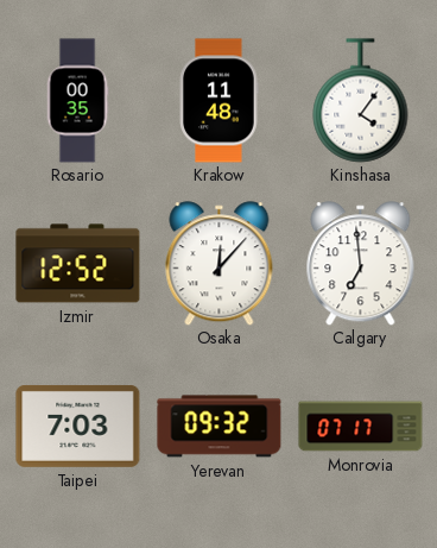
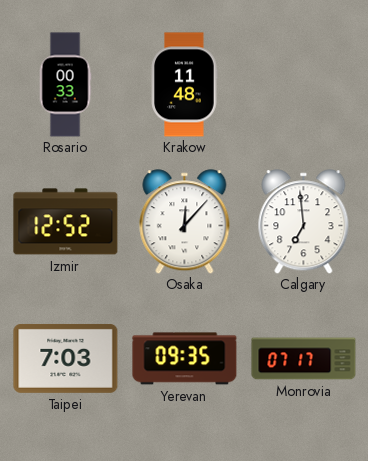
Rosario: 00:35 -> 00:33
Kinshasa: 4:06 -> none
Yerevan: 09:32 -> 09:35
